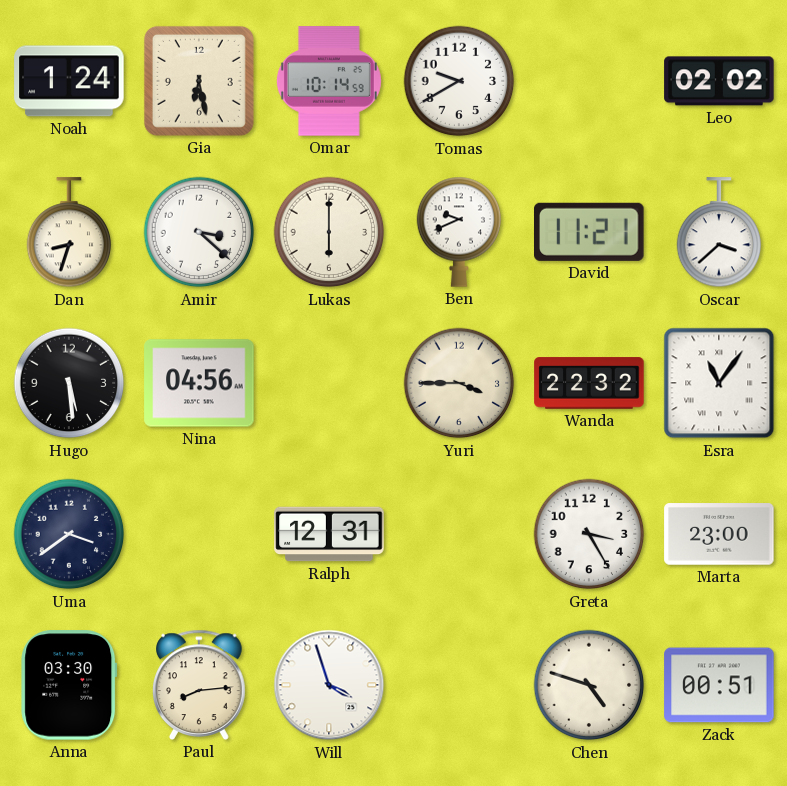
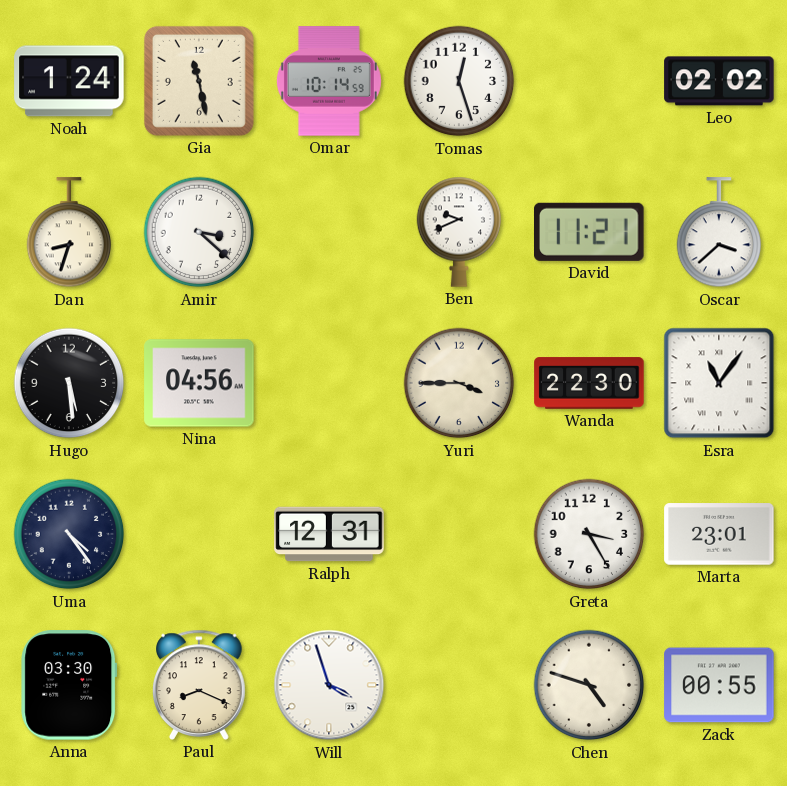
Gia: 6:28 -> 11:28
Tomas: 9:40 -> 12:27
Lukas: 6:00 -> none
Wanda: 22:32 -> 22:30
Uma: 3:39 -> 4:24
Marta: 23:00 -> 23:01
Paul: 8:14 -> 8:19
Zack: 00:51 -> 00:55
